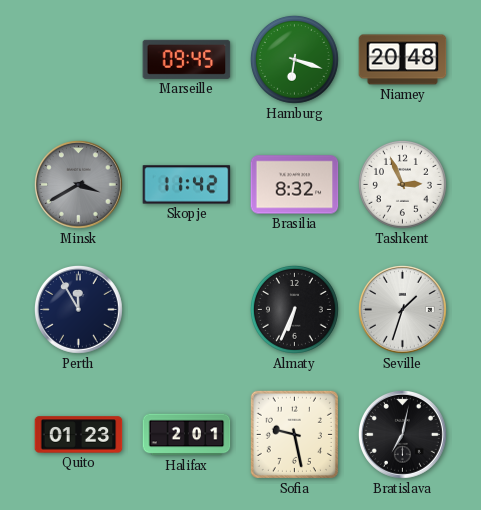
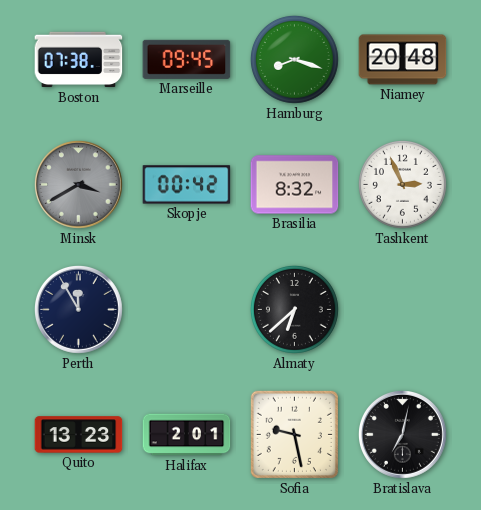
Boston: none -> 07:38
Hamburg: 6:18 -> 8:18
Skopje: 11:42 -> 00:42
Almaty: 6:34 -> 6:38
Seville: 1:33 -> none
Quito: 01:23 -> 13:23
